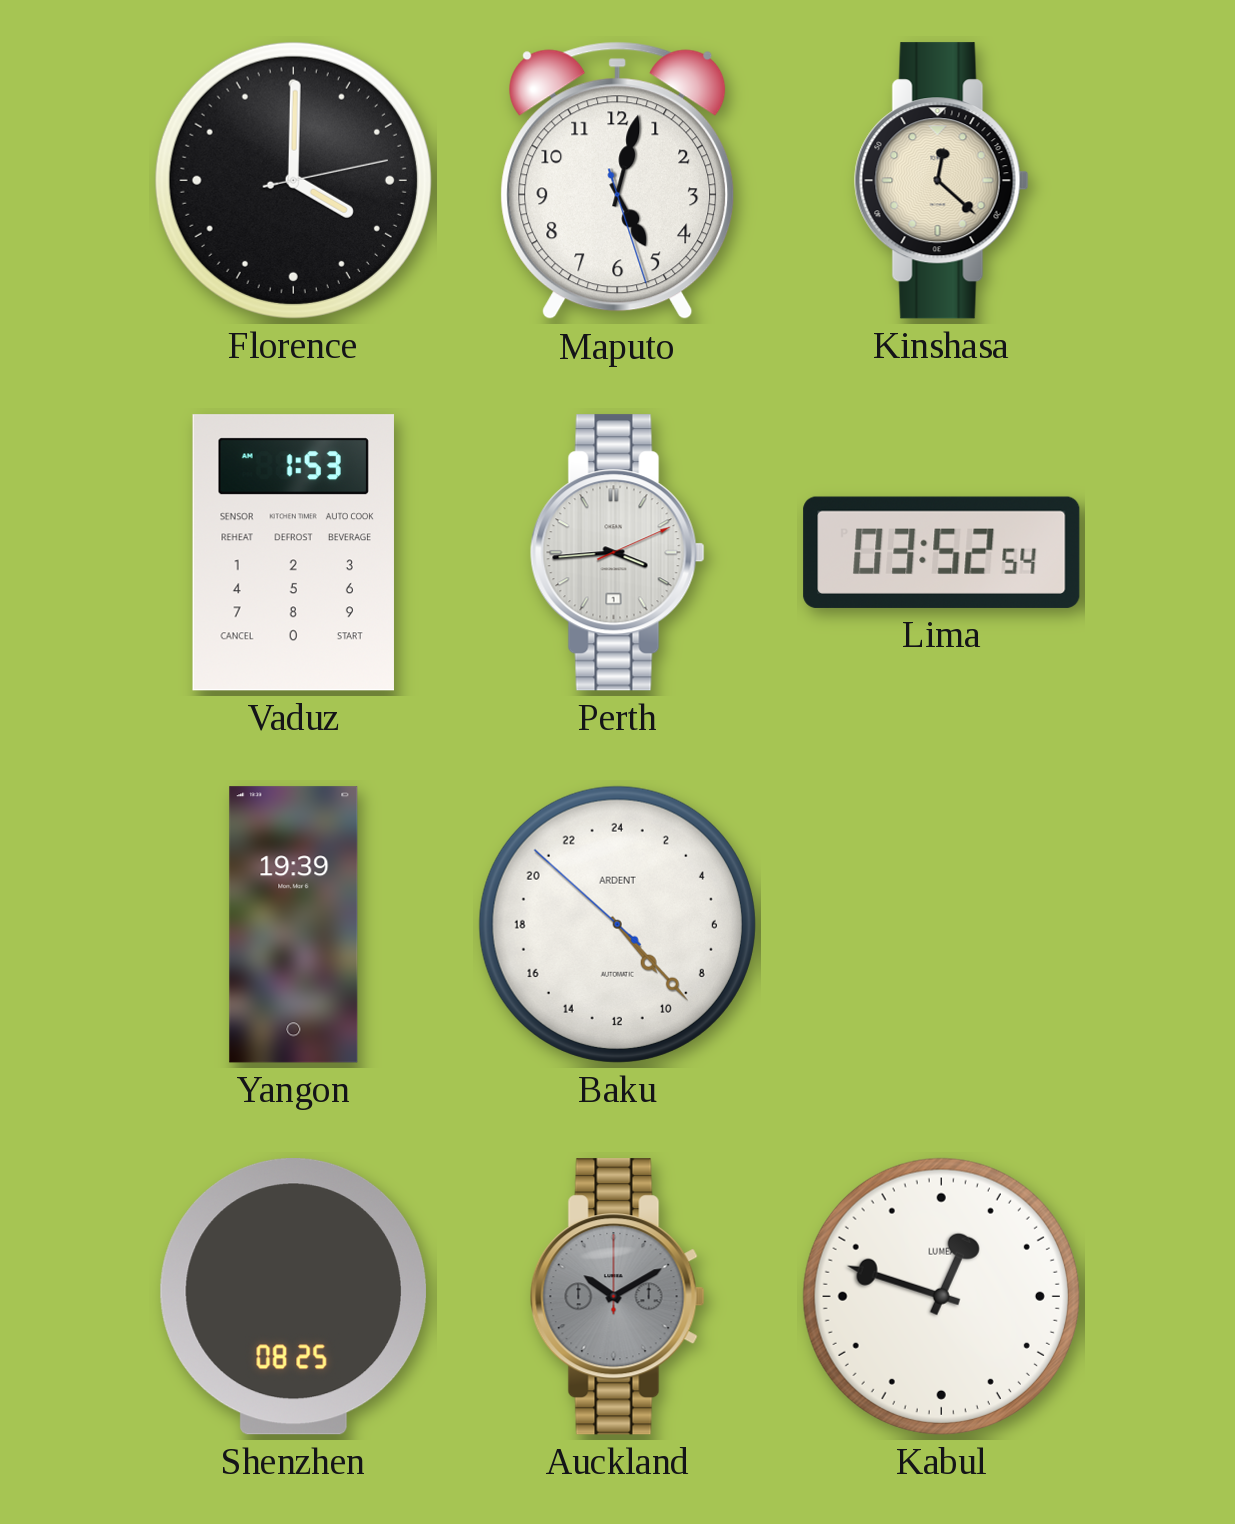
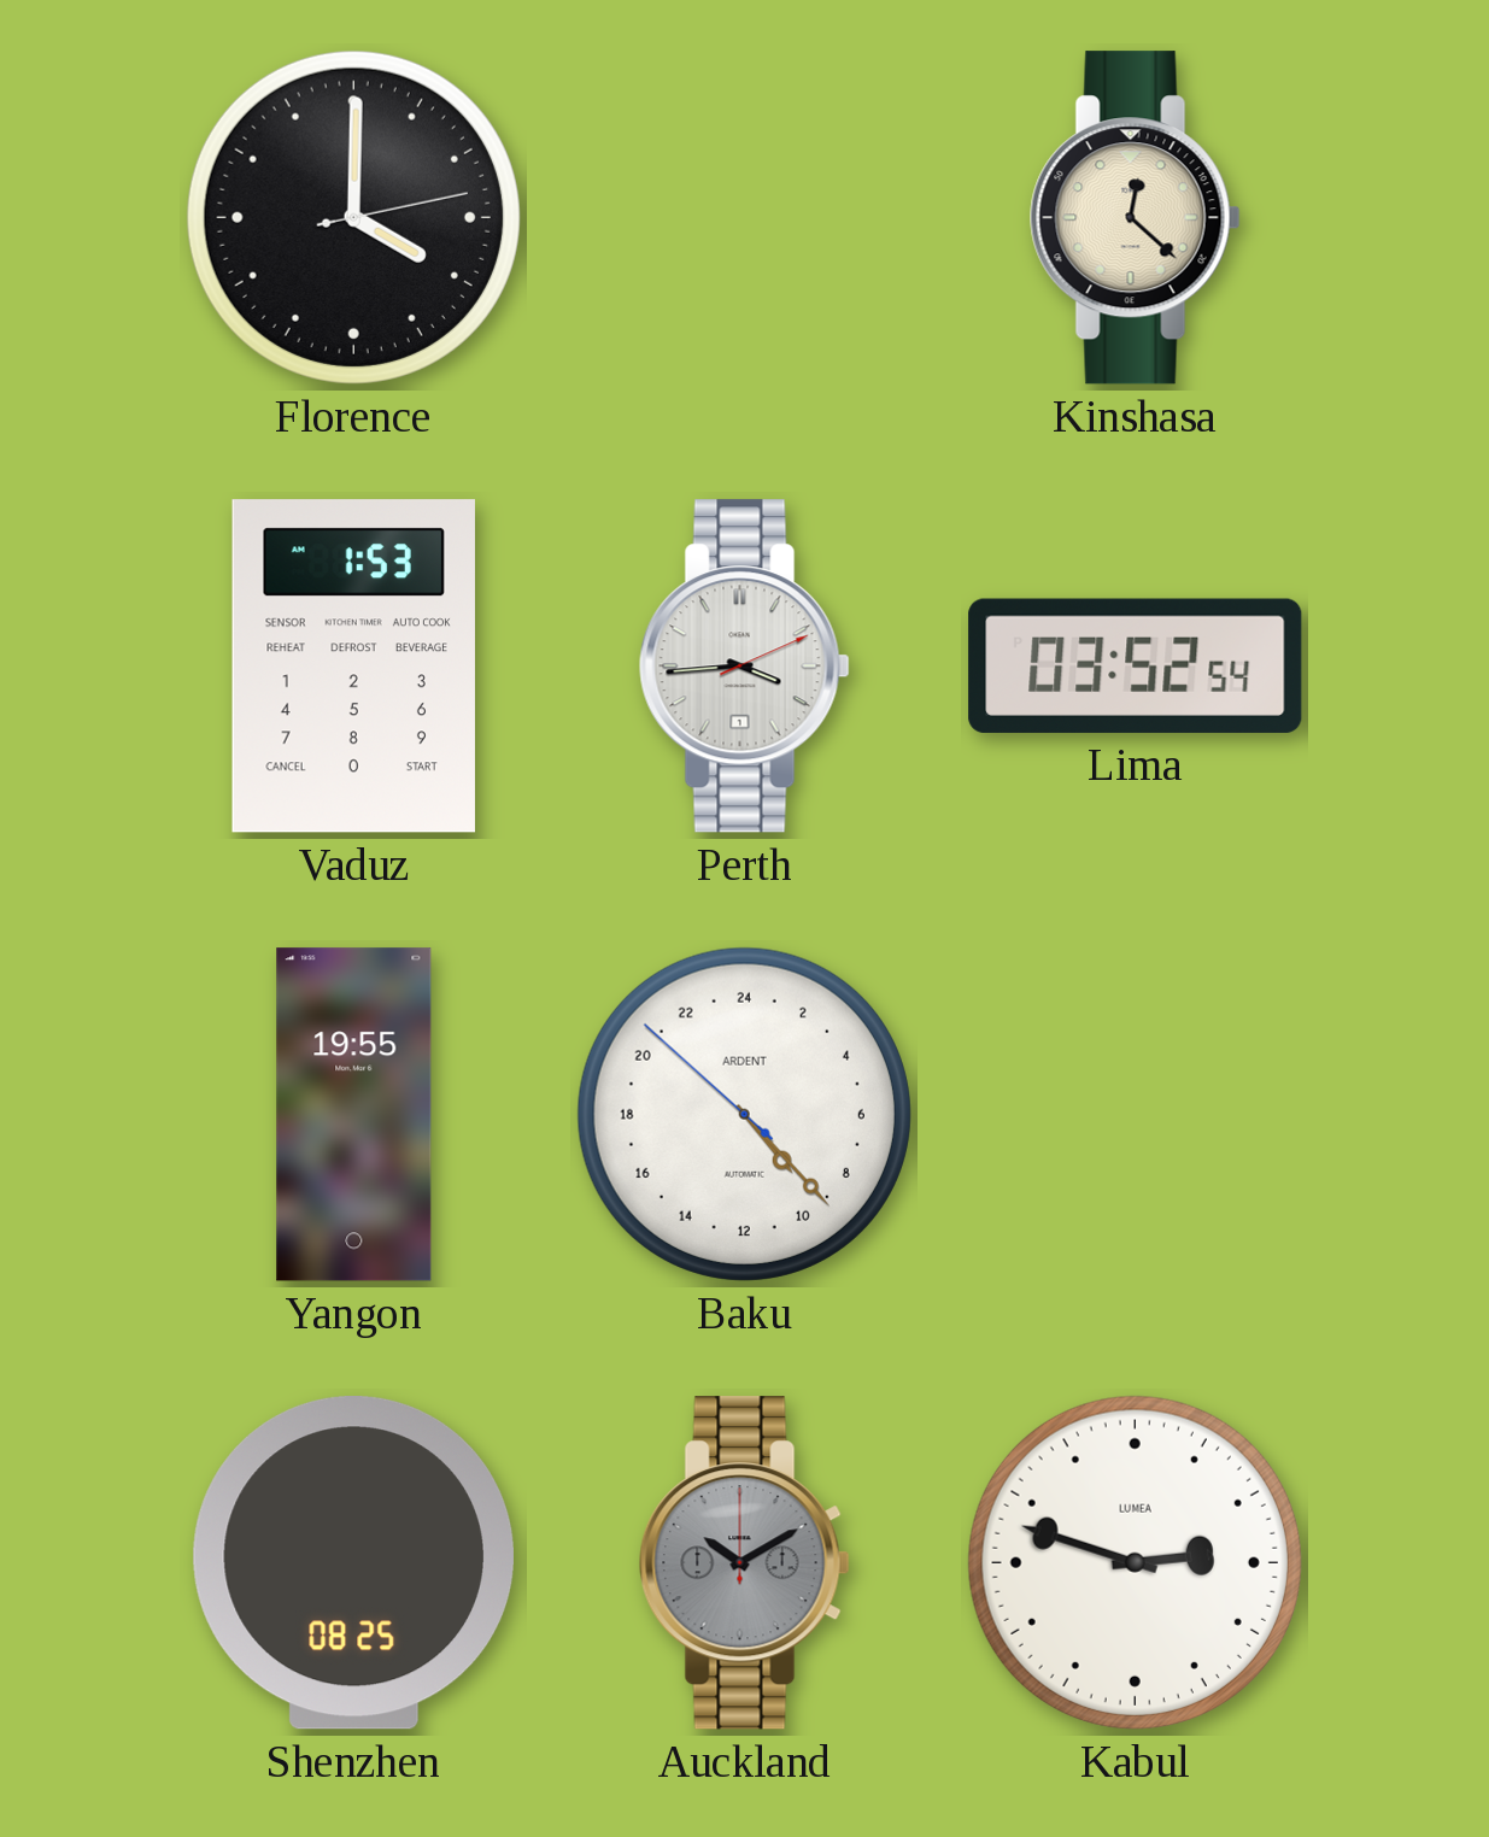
Maputo: 5:02 -> none
Yangon: 19:39 -> 19:55
Kabul: 12:48 -> 2:48
